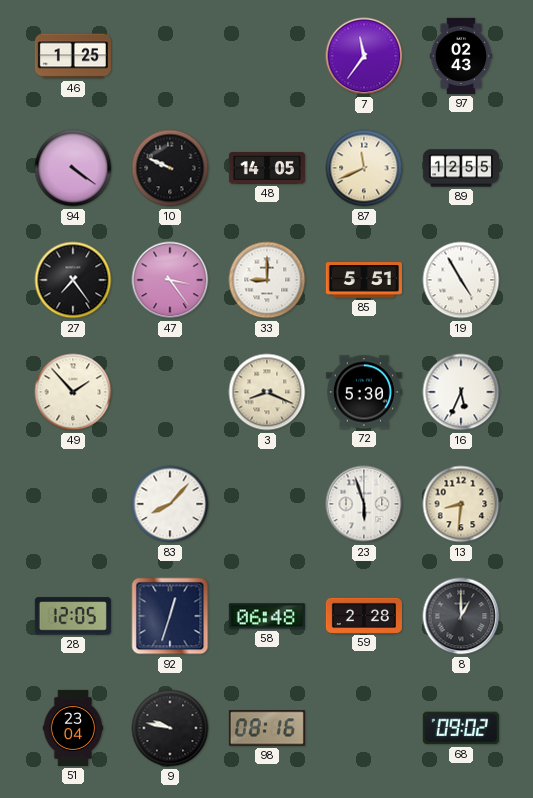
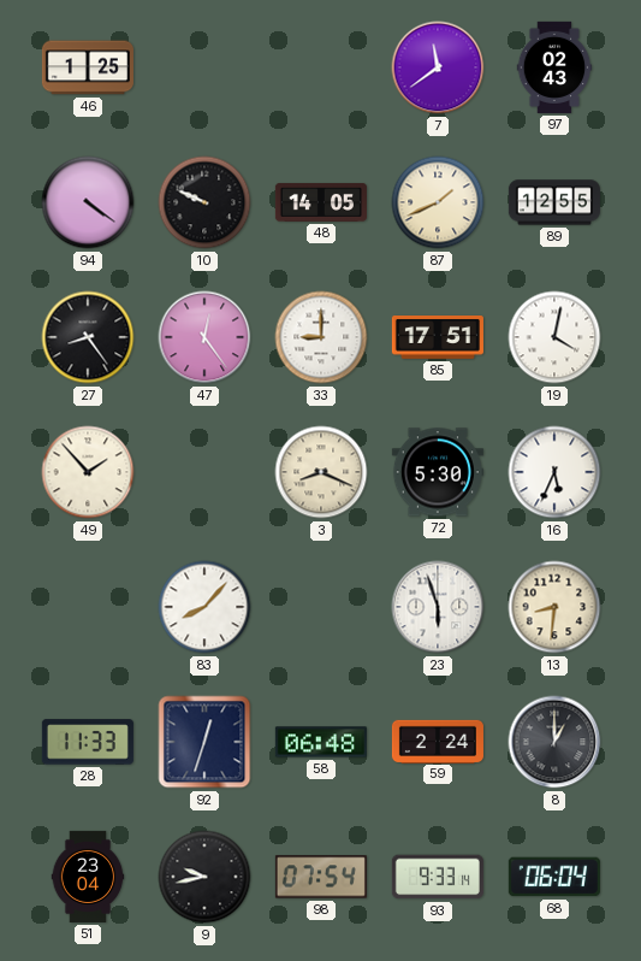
7: 11:36 -> 11:39
87: 11:41 -> 1:41
27: 7:24 -> 8:24
47: 3:24 -> 12:24
85: 5:51 -> 17:51
19: 4:55 -> 4:02
28: 12:05 -> 11:33
59: 2:28 -> 2:24
9: 9:47 -> 9:43
98: 08:16 -> 07:54
93: none -> 9:33
68: 09:02 -> 06:04
